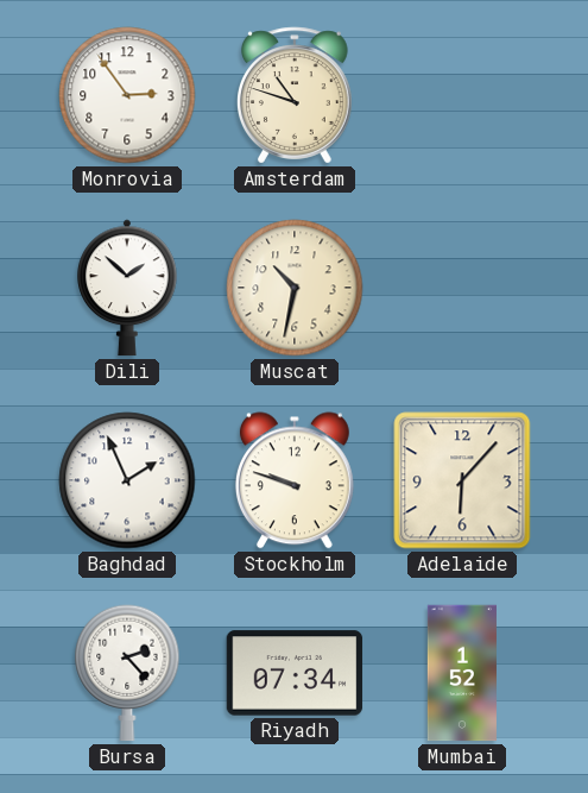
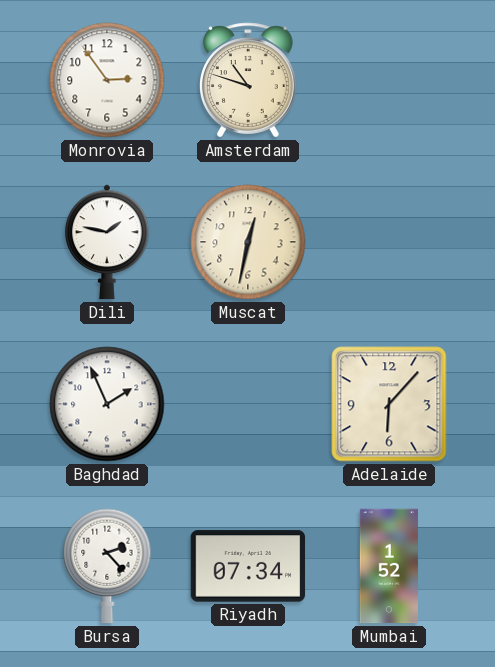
Dili: 1:52 -> 1:47
Muscat: 10:32 -> 12:32
Stockholm: 9:48 -> none
